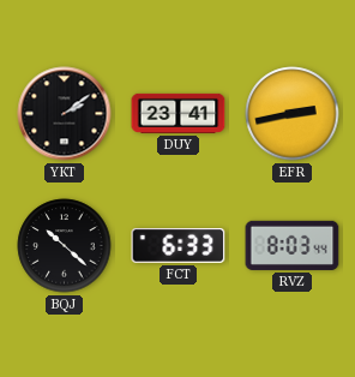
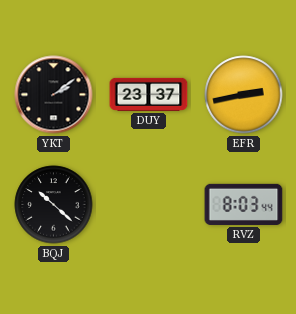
DUY: 23:41 -> 23:37
FCT: 6:33 -> none
